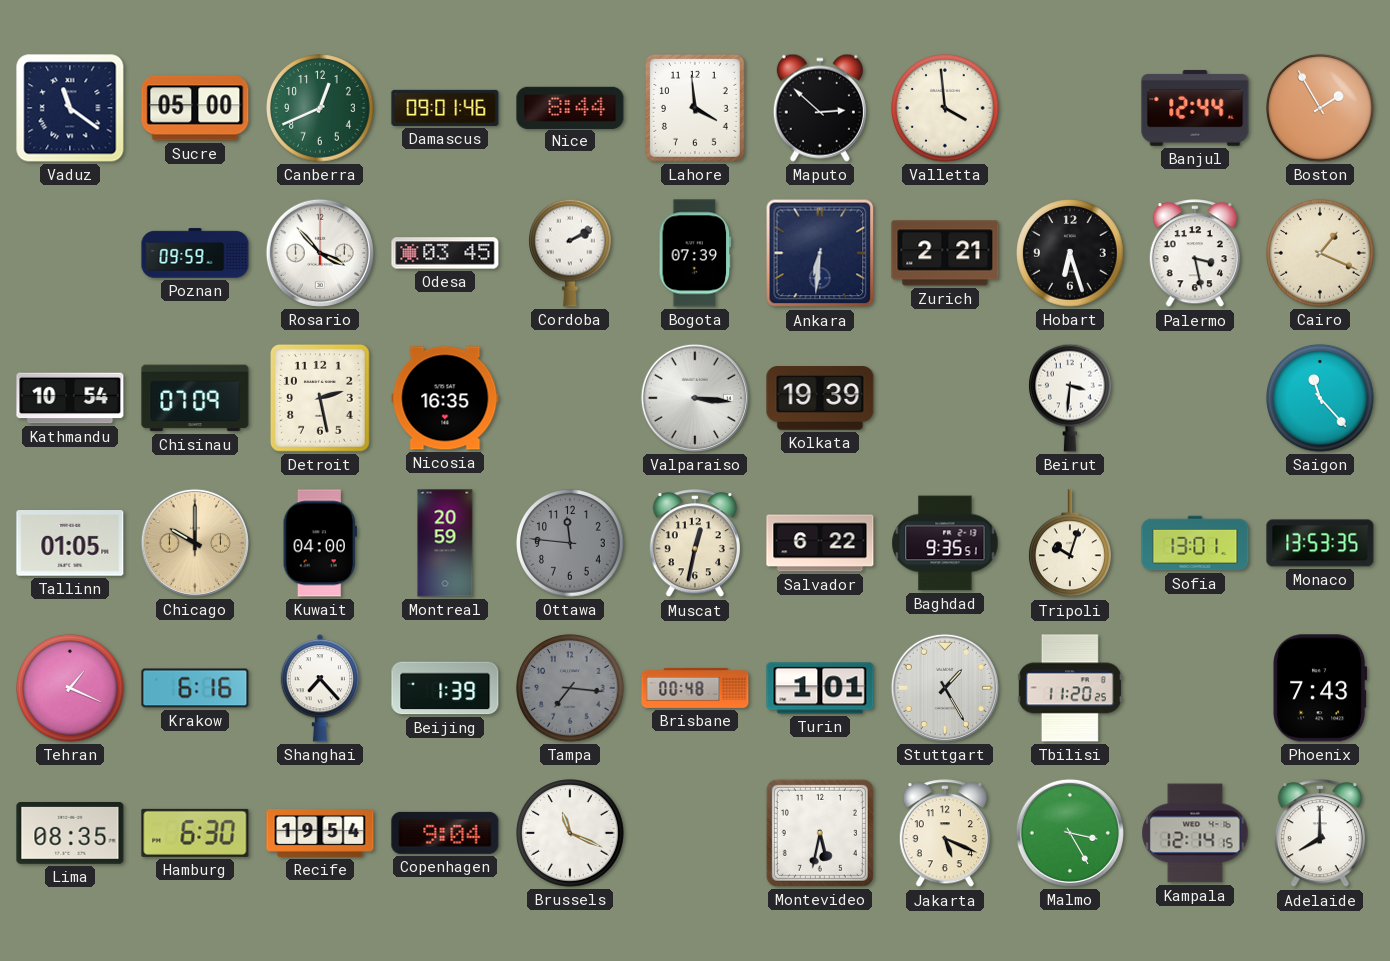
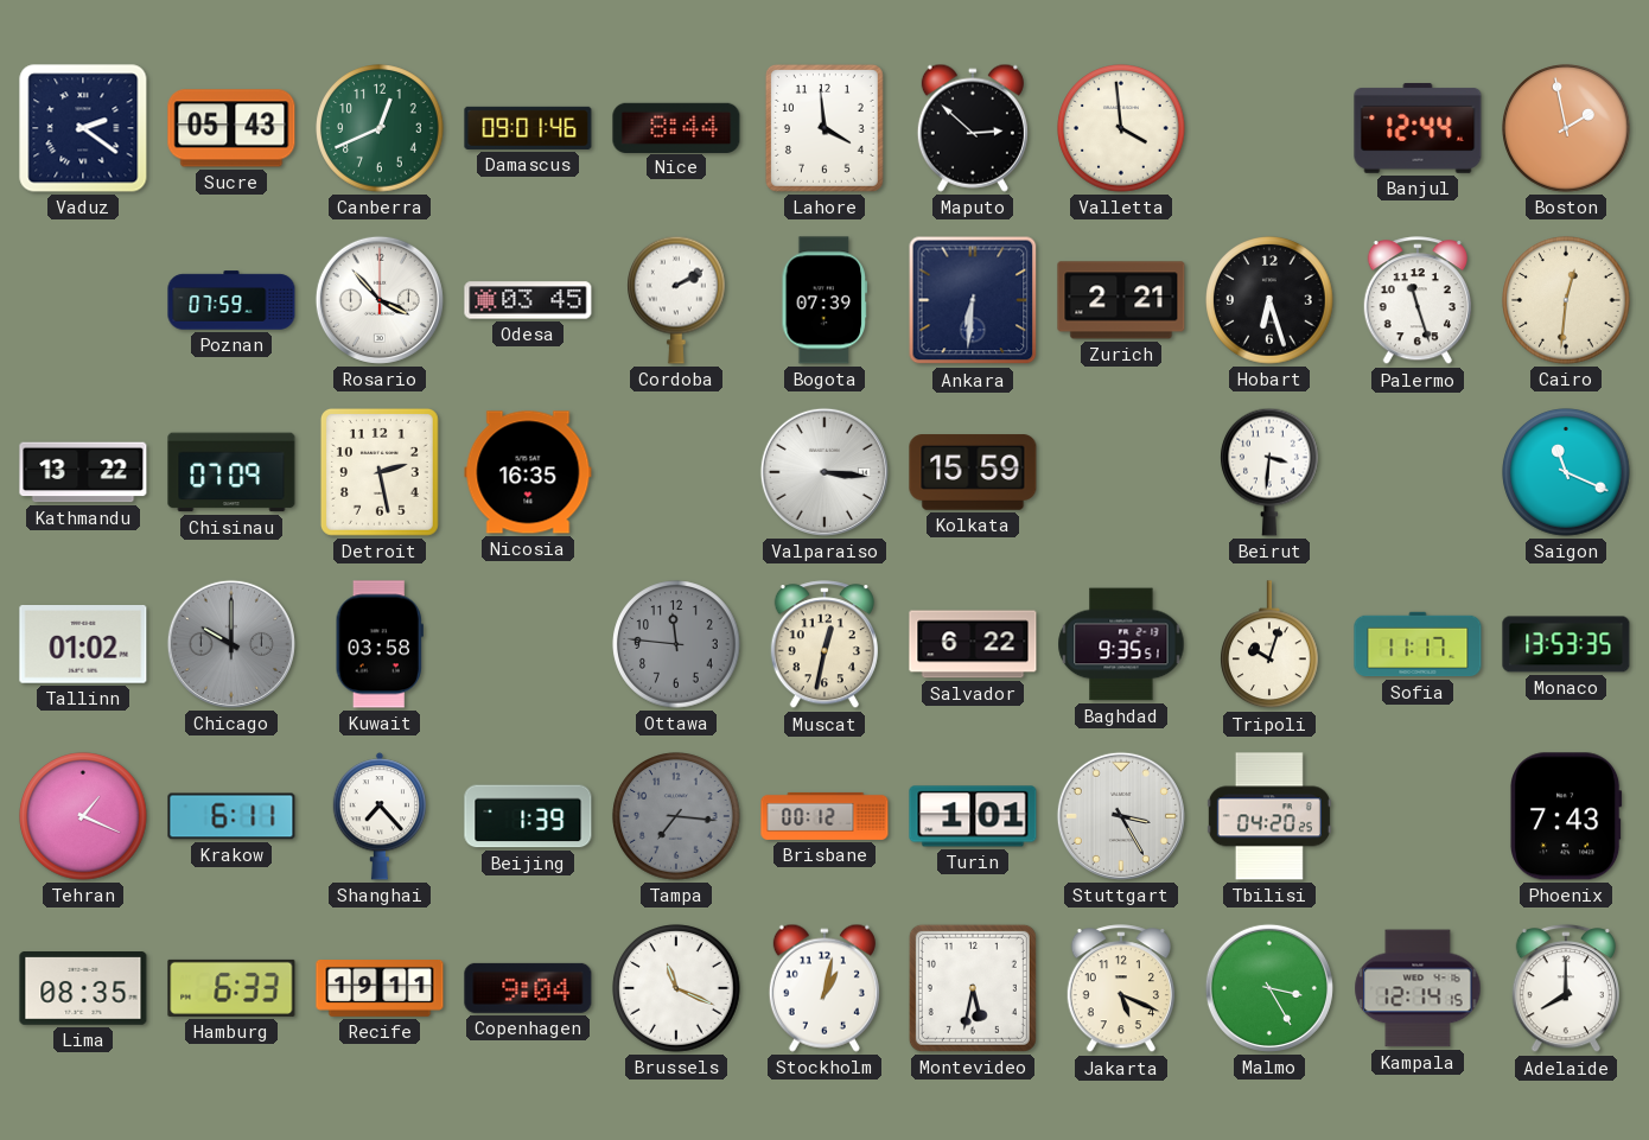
Vaduz: 11:21 -> 2:21
Sucre: 05:00 -> 05:43
Boston: 1:55 -> 1:58
Poznan: 09:59 -> 07:59
Palermo: 3:28 -> 11:27
Cairo: 1:19 -> 12:31
Kathmandu: 10:54 -> 13:22
Kolkata: 19:39 -> 15:59
Saigon: 11:23 -> 11:19
Tallinn: 01:05 -> 01:02
Chicago dial: champagne -> grey
Kuwait: 04:00 -> 03:58
Montreal: 20:59 -> none
Sofia: 13:01 -> 11:17
Krakow: 6:16 -> 6:11
Brisbane: 00:48 -> 00:12
Stuttgart: 1:25 -> 3:25
Tbilisi: 11:20 -> 04:20
Hamburg: 6:30 -> 6:33
Recife: 19:54 -> 19:11
Stockholm: none -> 1:02
